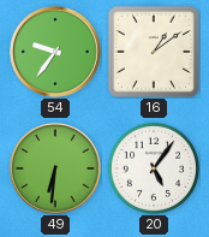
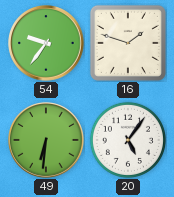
16: 1:09 -> 1:48
